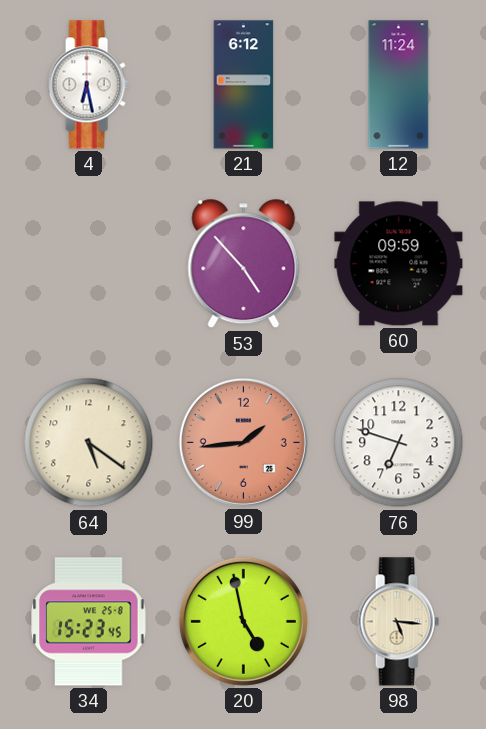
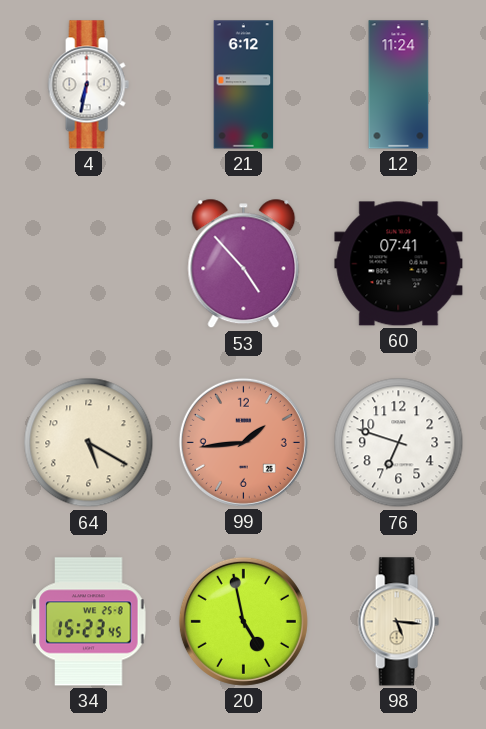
4: 6:28 -> 6:32
60: 09:59 -> 07:41
64: 5:21 -> 5:20
